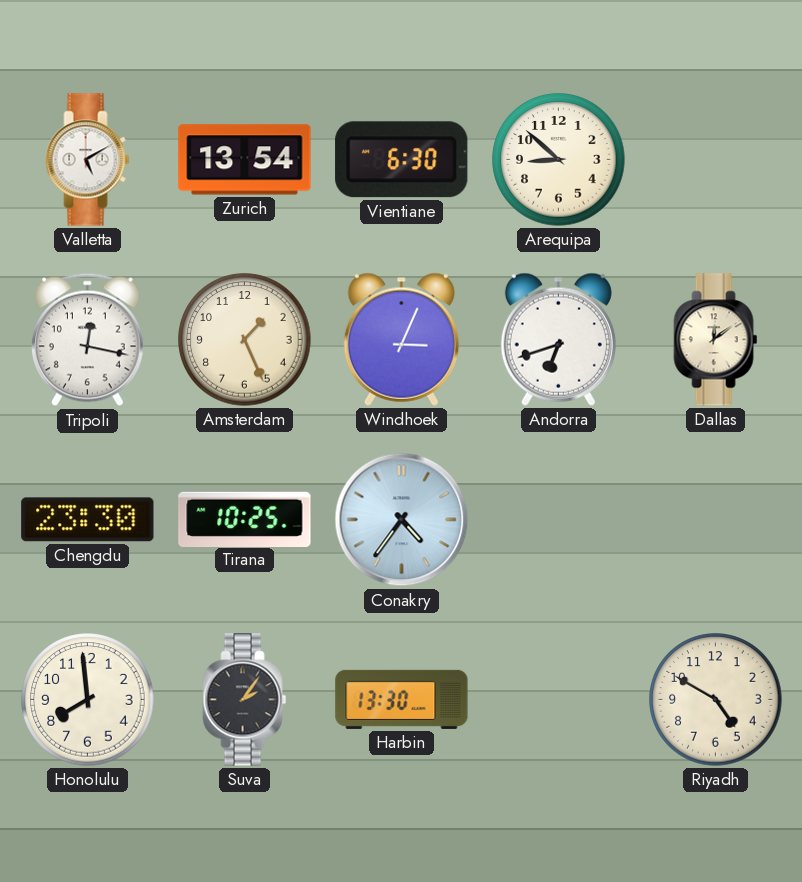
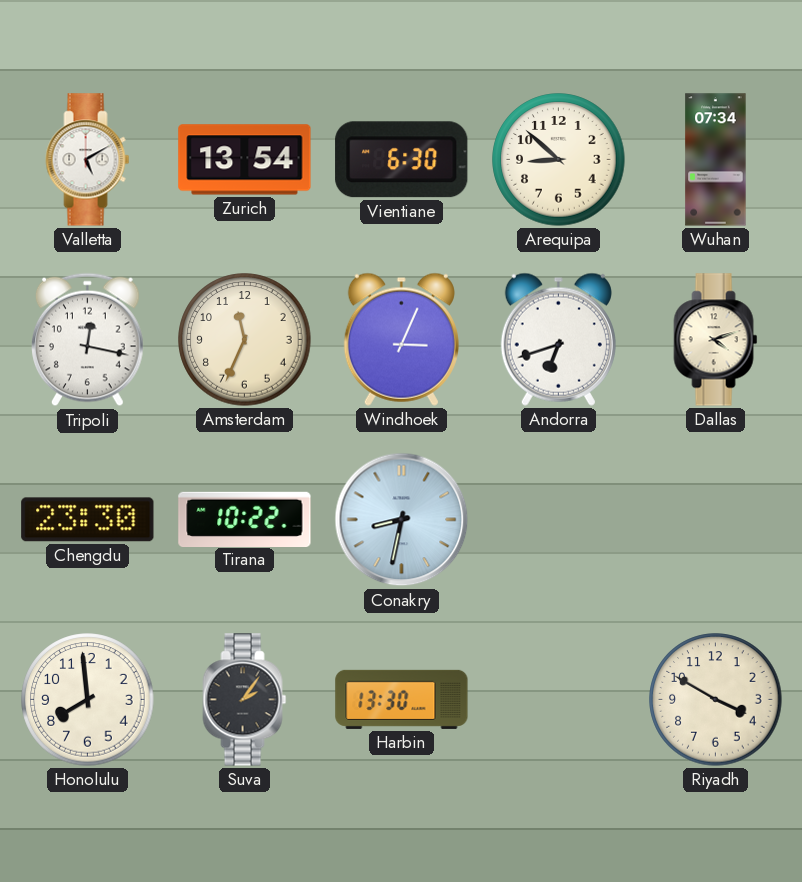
Wuhan: none -> 07:34
Amsterdam: 1:26 -> 11:34
Dallas: 12:09 -> 4:12
Tirana: 10:25 -> 10:22
Conakry: 4:36 -> 8:32
Riyadh: 4:50 -> 3:50
